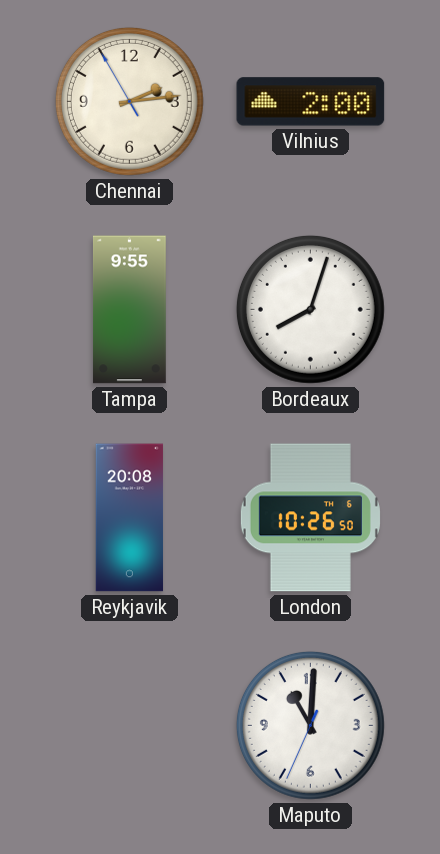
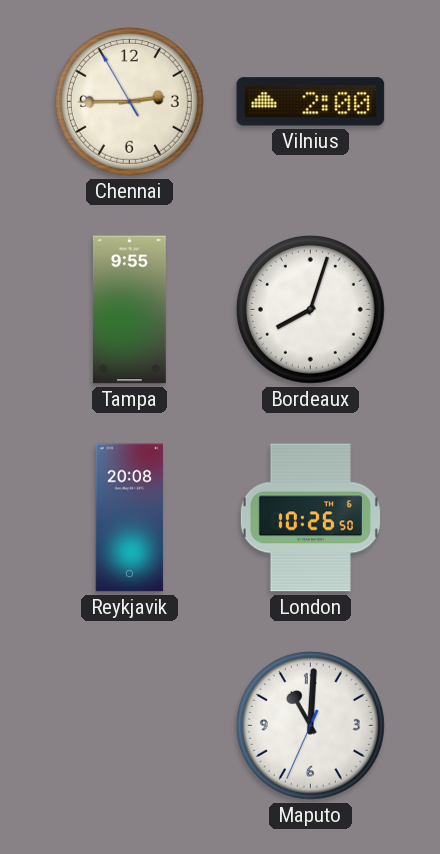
Chennai: 2:13 -> 2:44
